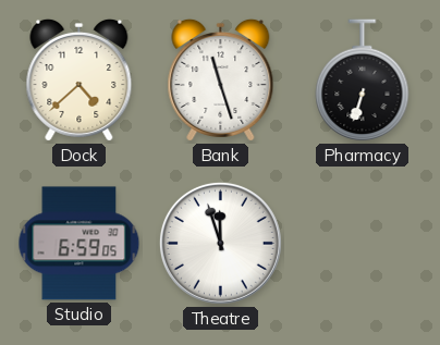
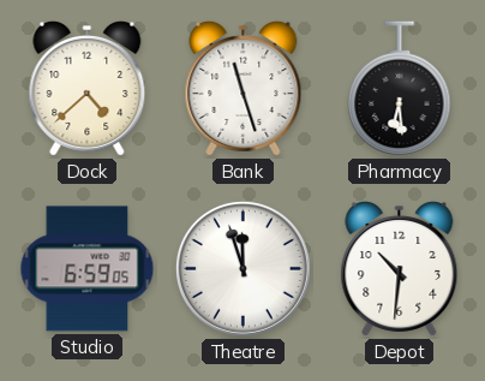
Pharmacy: 6:33 -> 6:29
Depot: none -> 10:31
